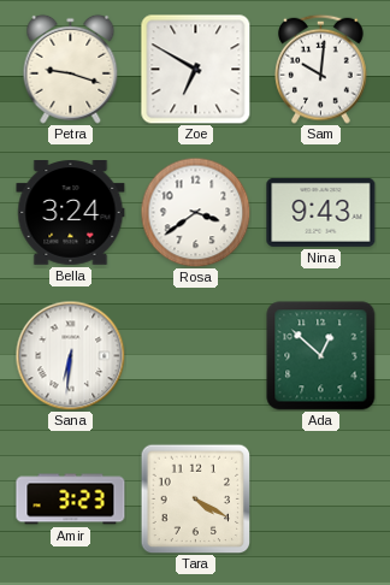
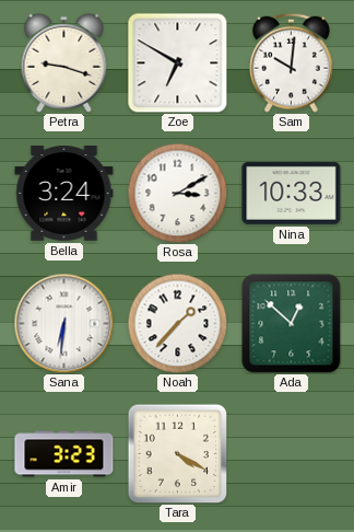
Rosa: 3:39 -> 3:10
Nina: 9:43 -> 10:33
Noah: none -> 1:37
